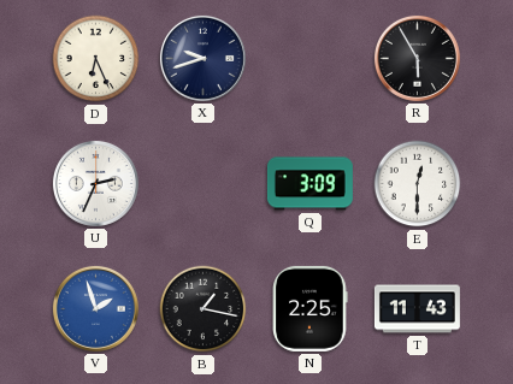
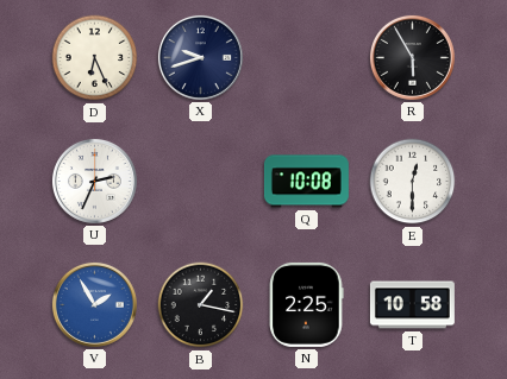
Q: 3:09 -> 10:08
V: 1:57 -> 1:55
T: 11:43 -> 10:58
